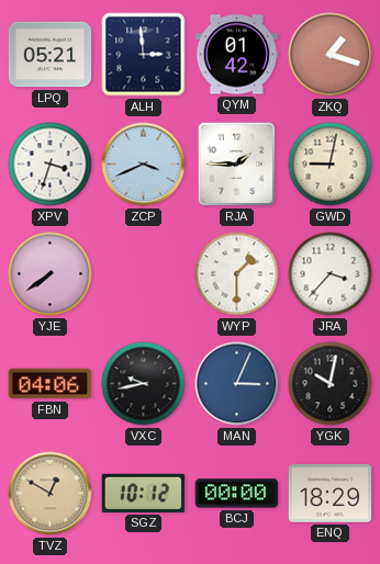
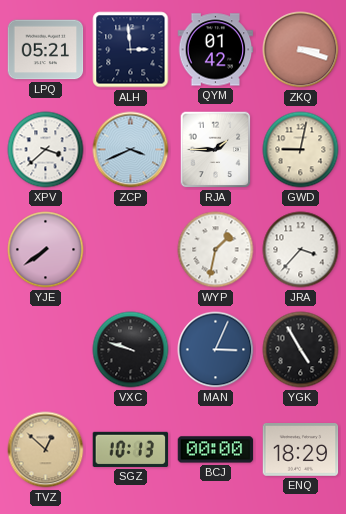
ZKQ: 1:18 -> 3:18
XPV: 3:33 -> 3:38
WYP: 1:30 -> 1:32
FBN: 04:06 -> none
VXC: 9:43 -> 9:48
YGK: 10:02 -> 4:55
TVZ: 12:50 -> 12:52
SGZ: 10:12 -> 10:13
